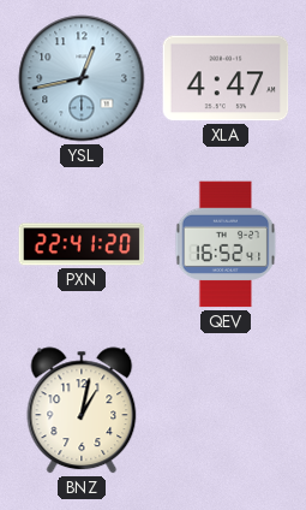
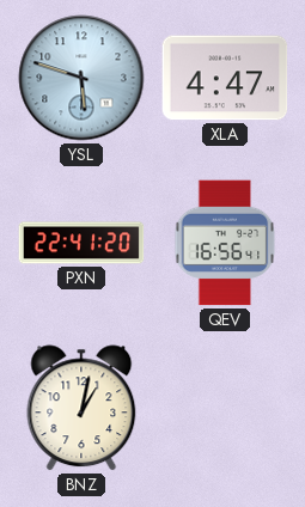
YSL: 12:43 -> 5:48
QEV: 16:52 -> 16:56
